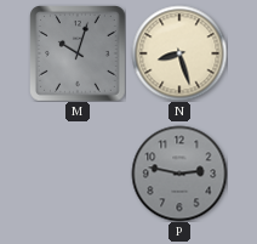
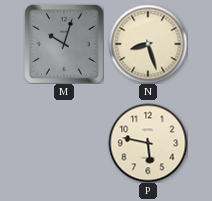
P: 2:47 -> 5:47
P dial: grey -> cream
